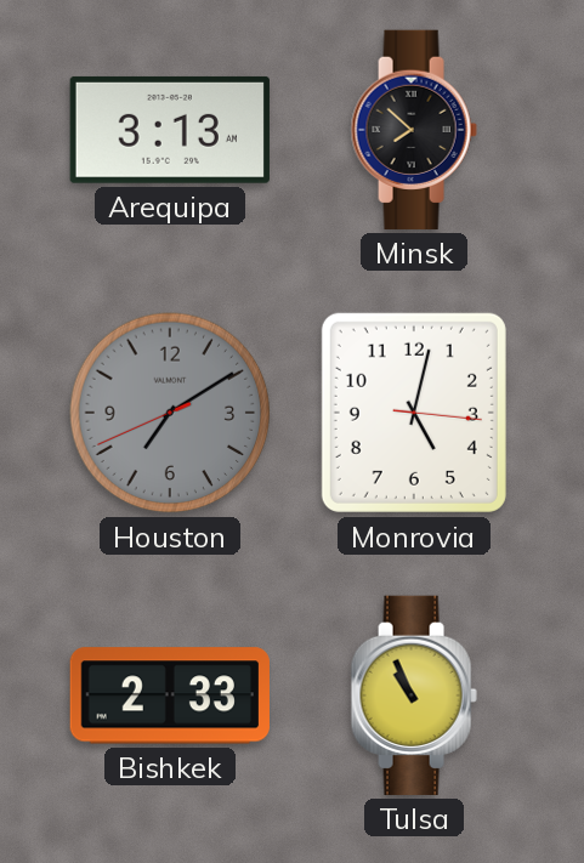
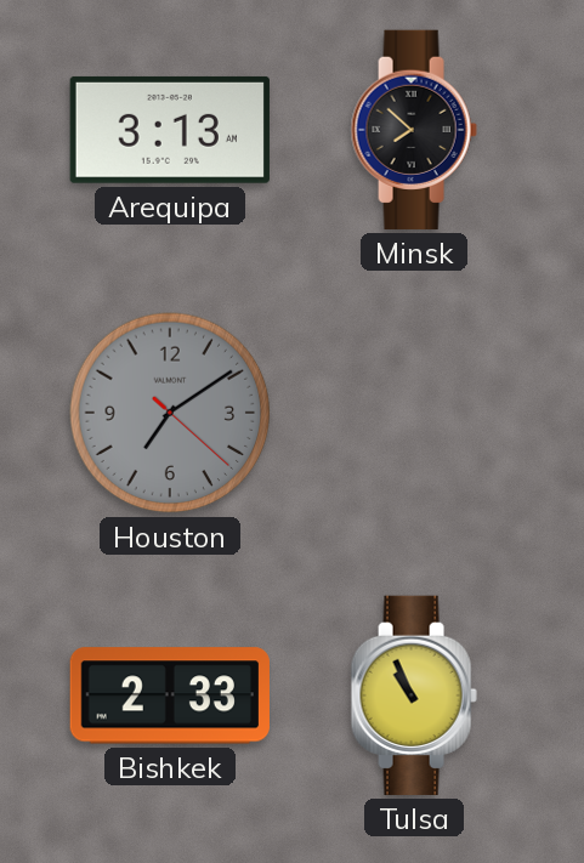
Houston: 7:09:41 -> 7:09:22
Monrovia: 5:02 -> none
